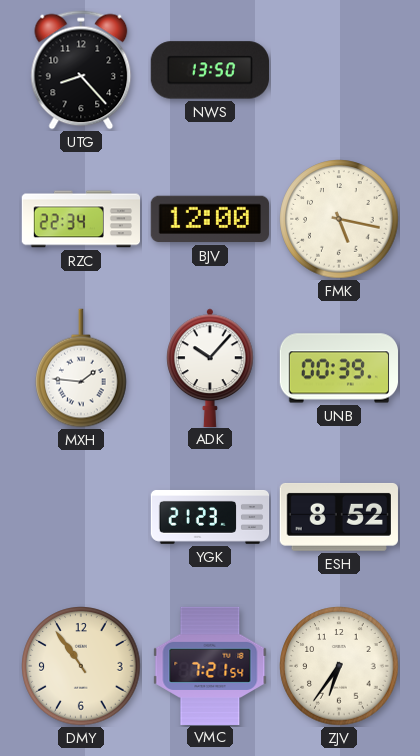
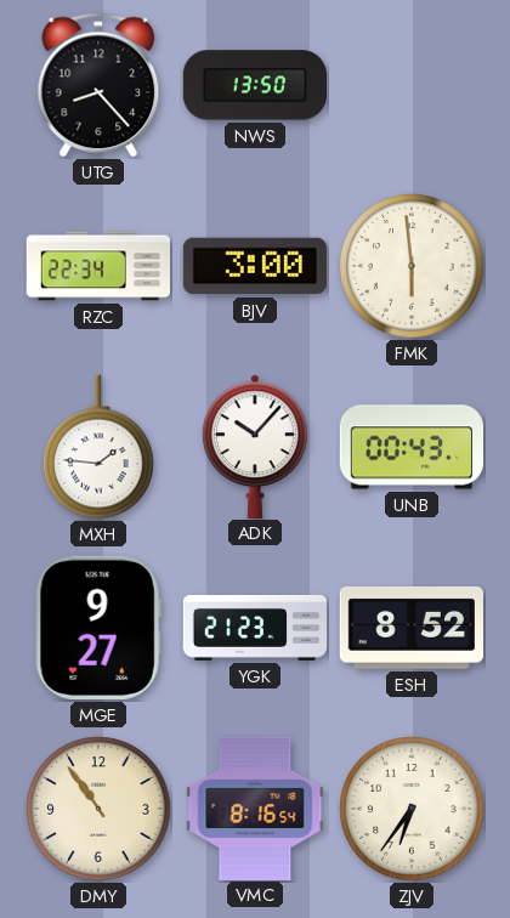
BJV: 12:00 -> 3:00
FMK: 5:17 -> 5:59
UNB: 00:39 -> 00:43
MGE: none -> 9:27
VMC: 7:21 -> 8:16
